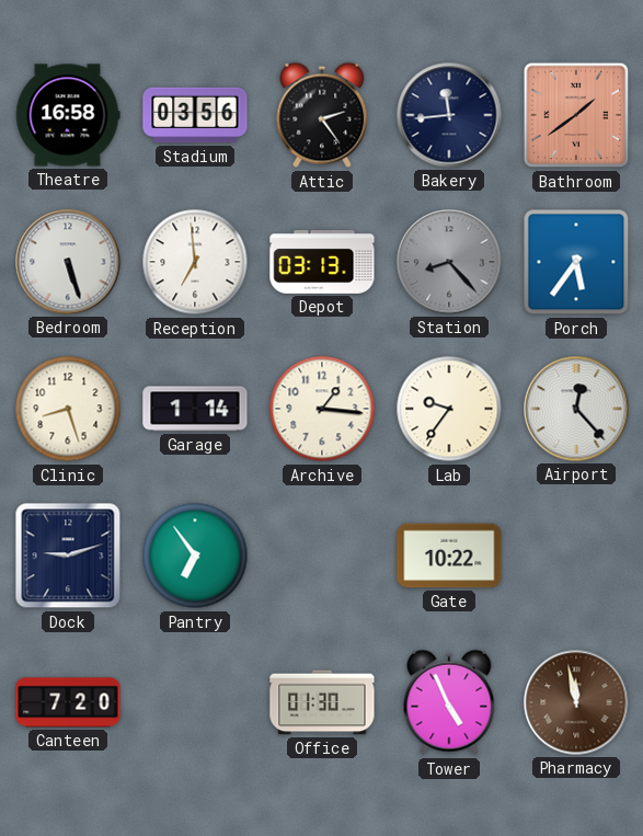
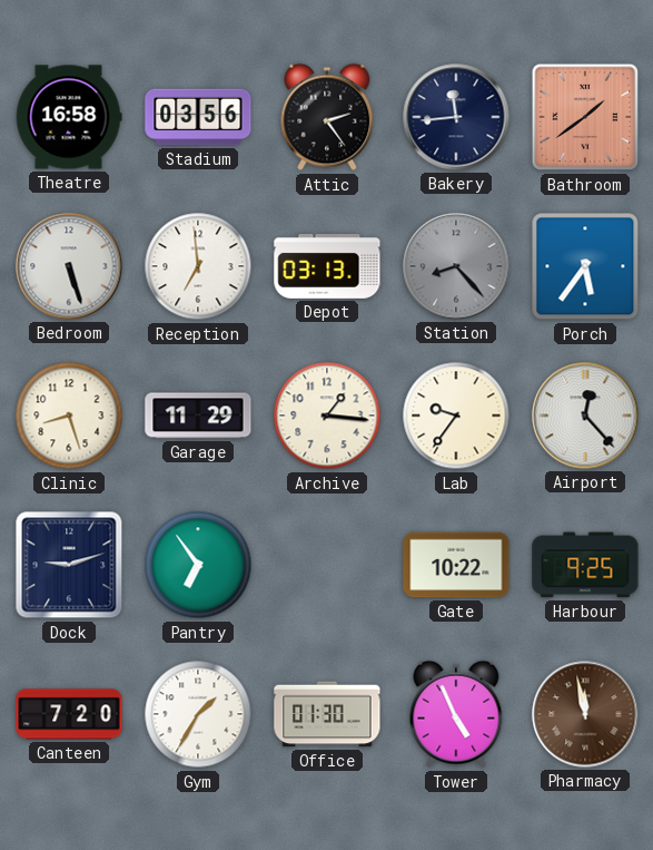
Garage: 1:14 -> 11:29
Harbour: none -> 9:25
Gym: none -> 1:35
